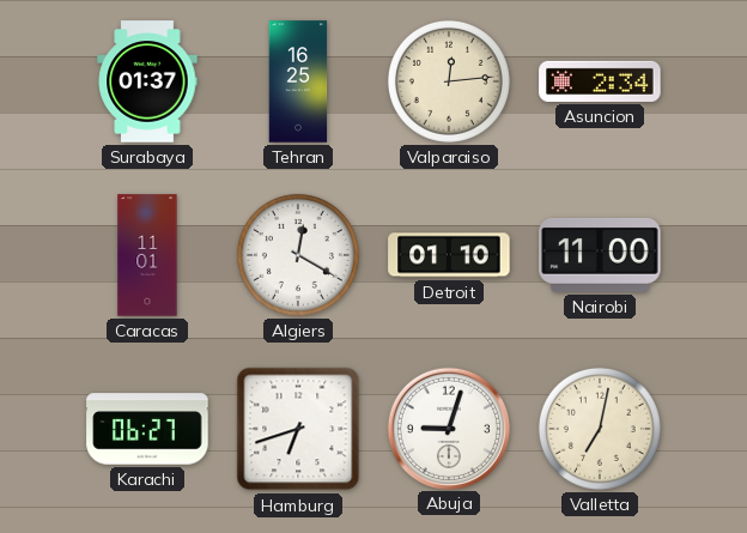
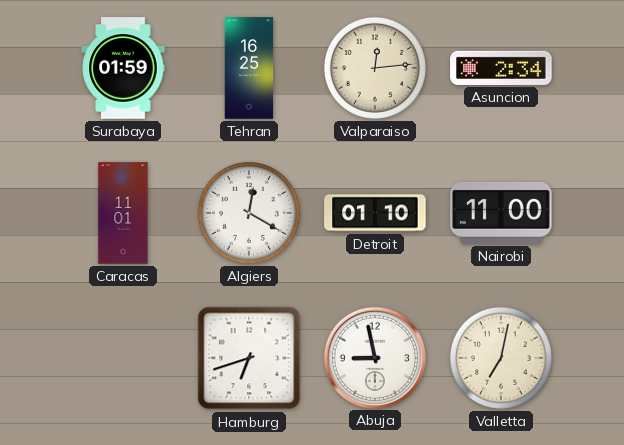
Surabaya: 01:37 -> 01:59
Karachi: 06:27 -> none
Abuja: 9:03 -> 8:58
